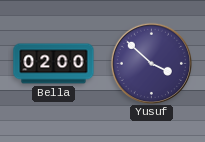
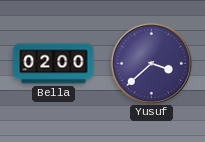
Yusuf: 3:52 -> 3:38
